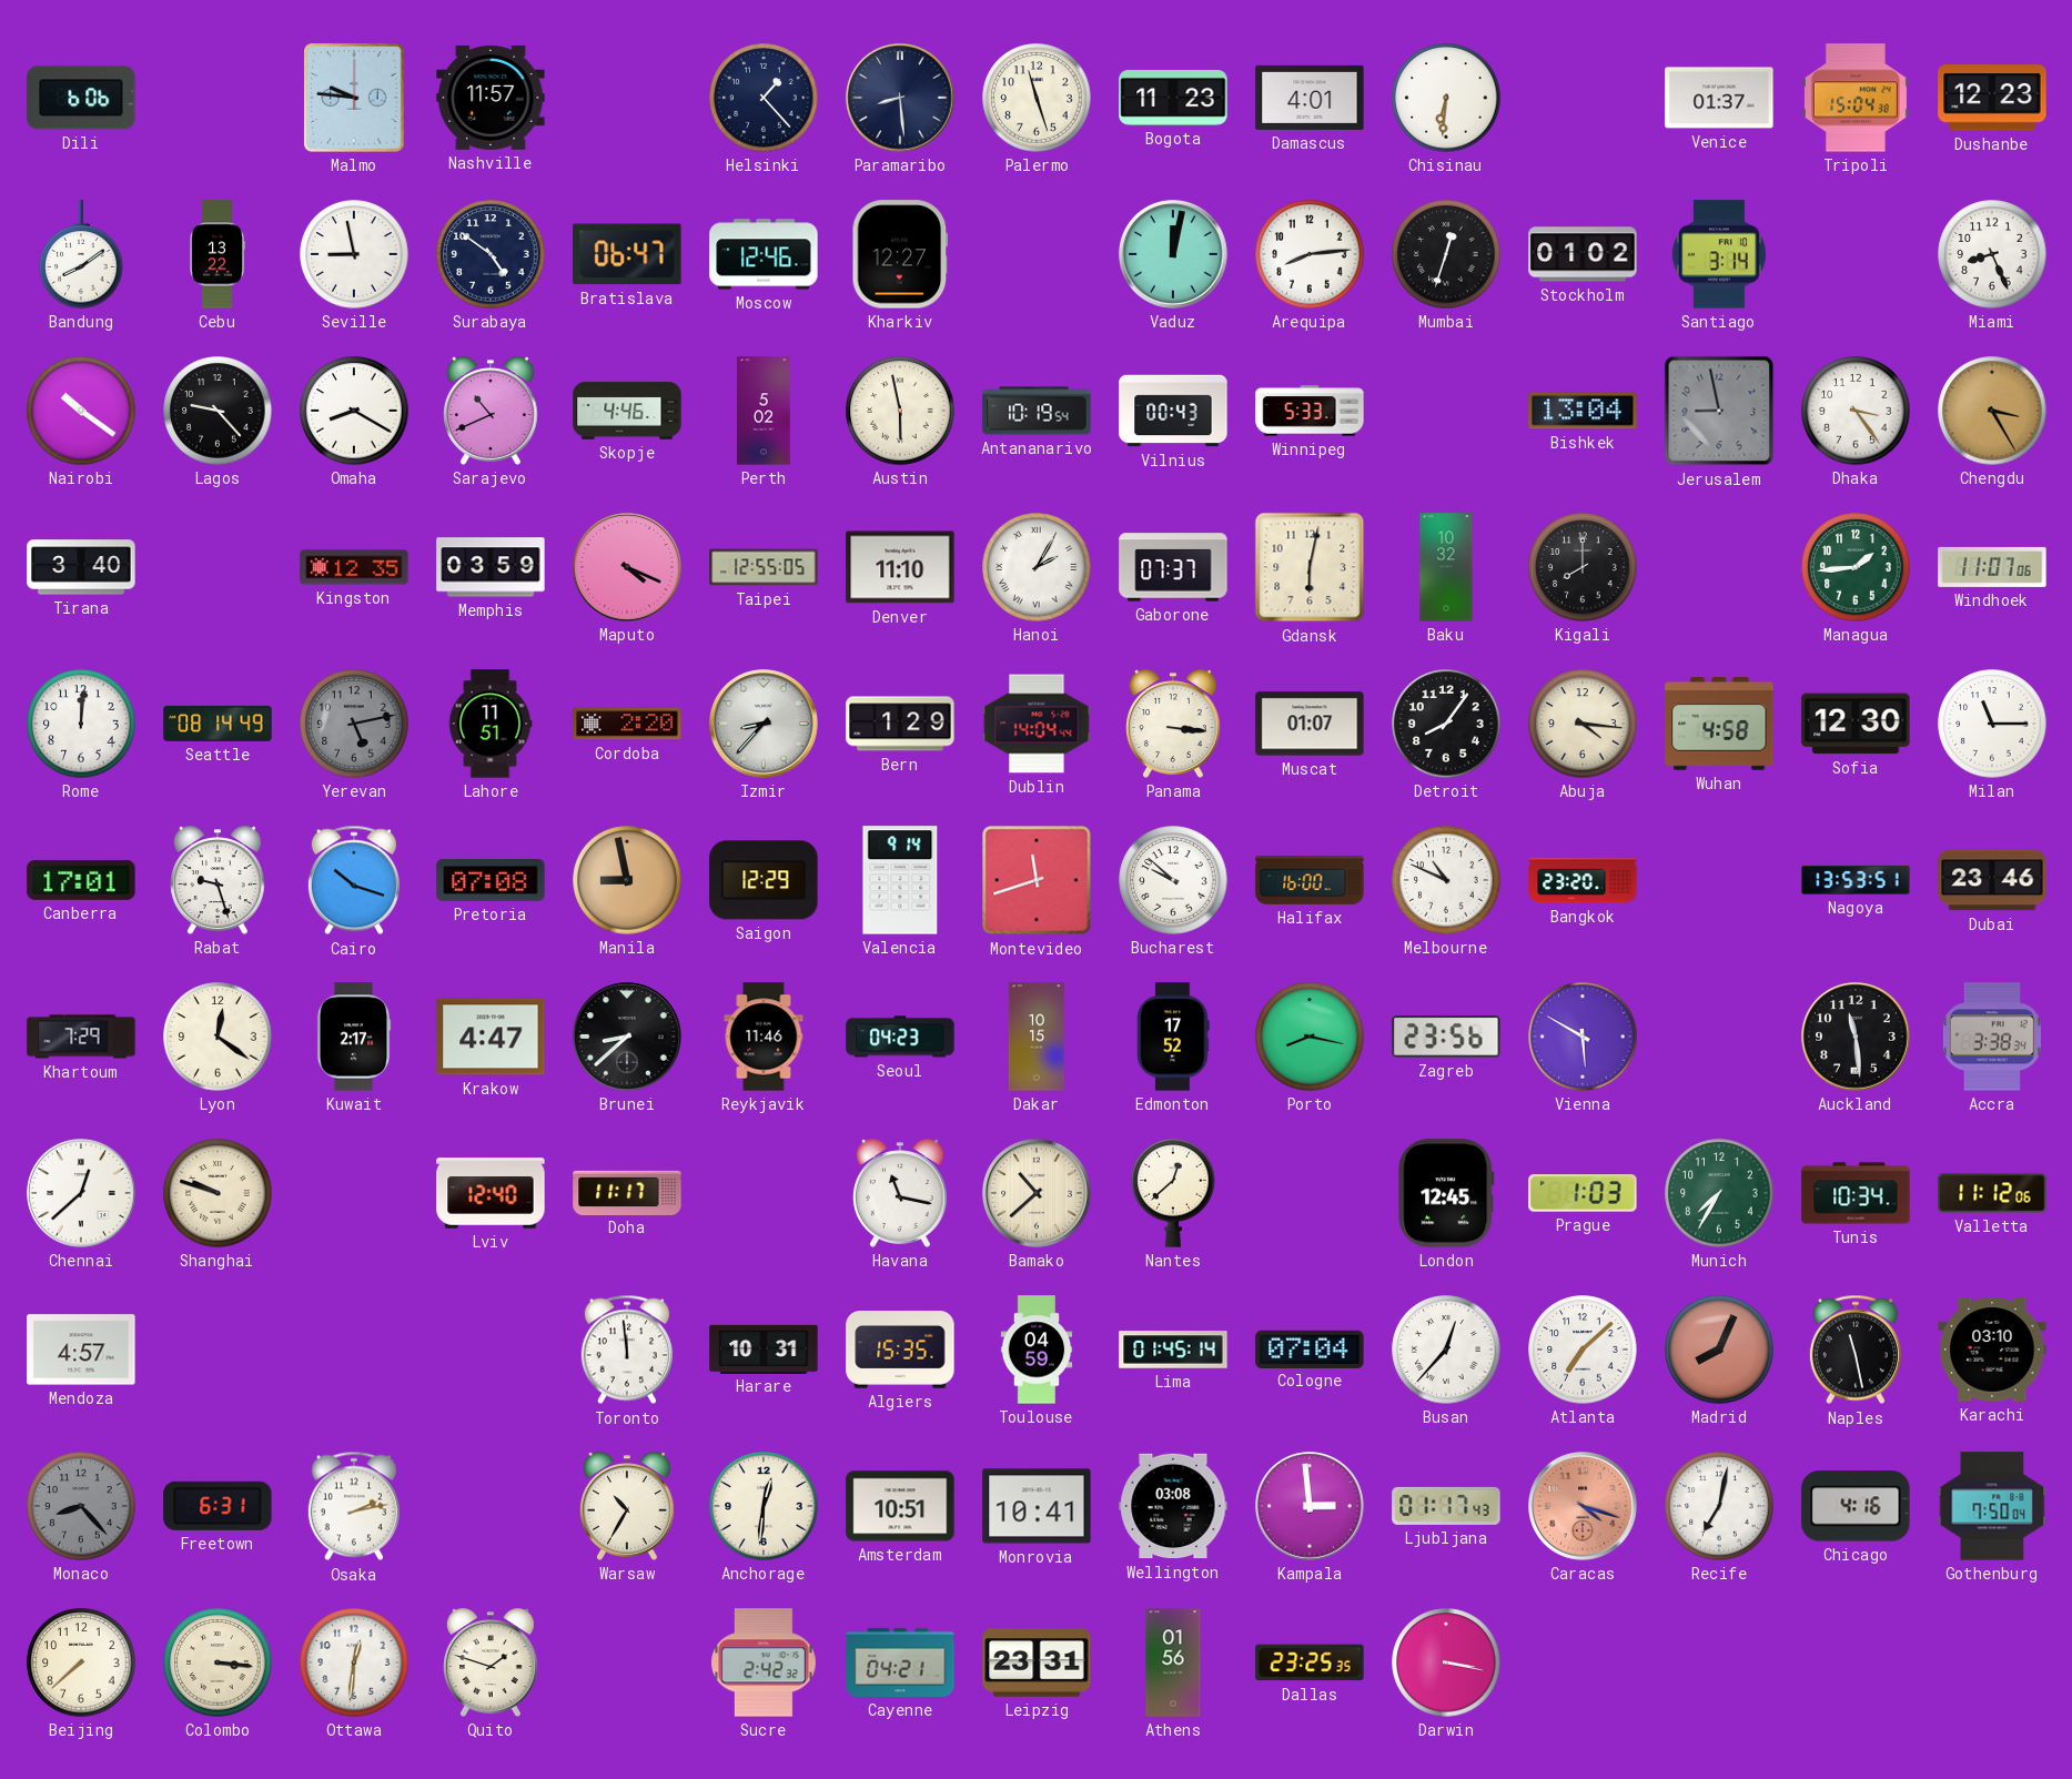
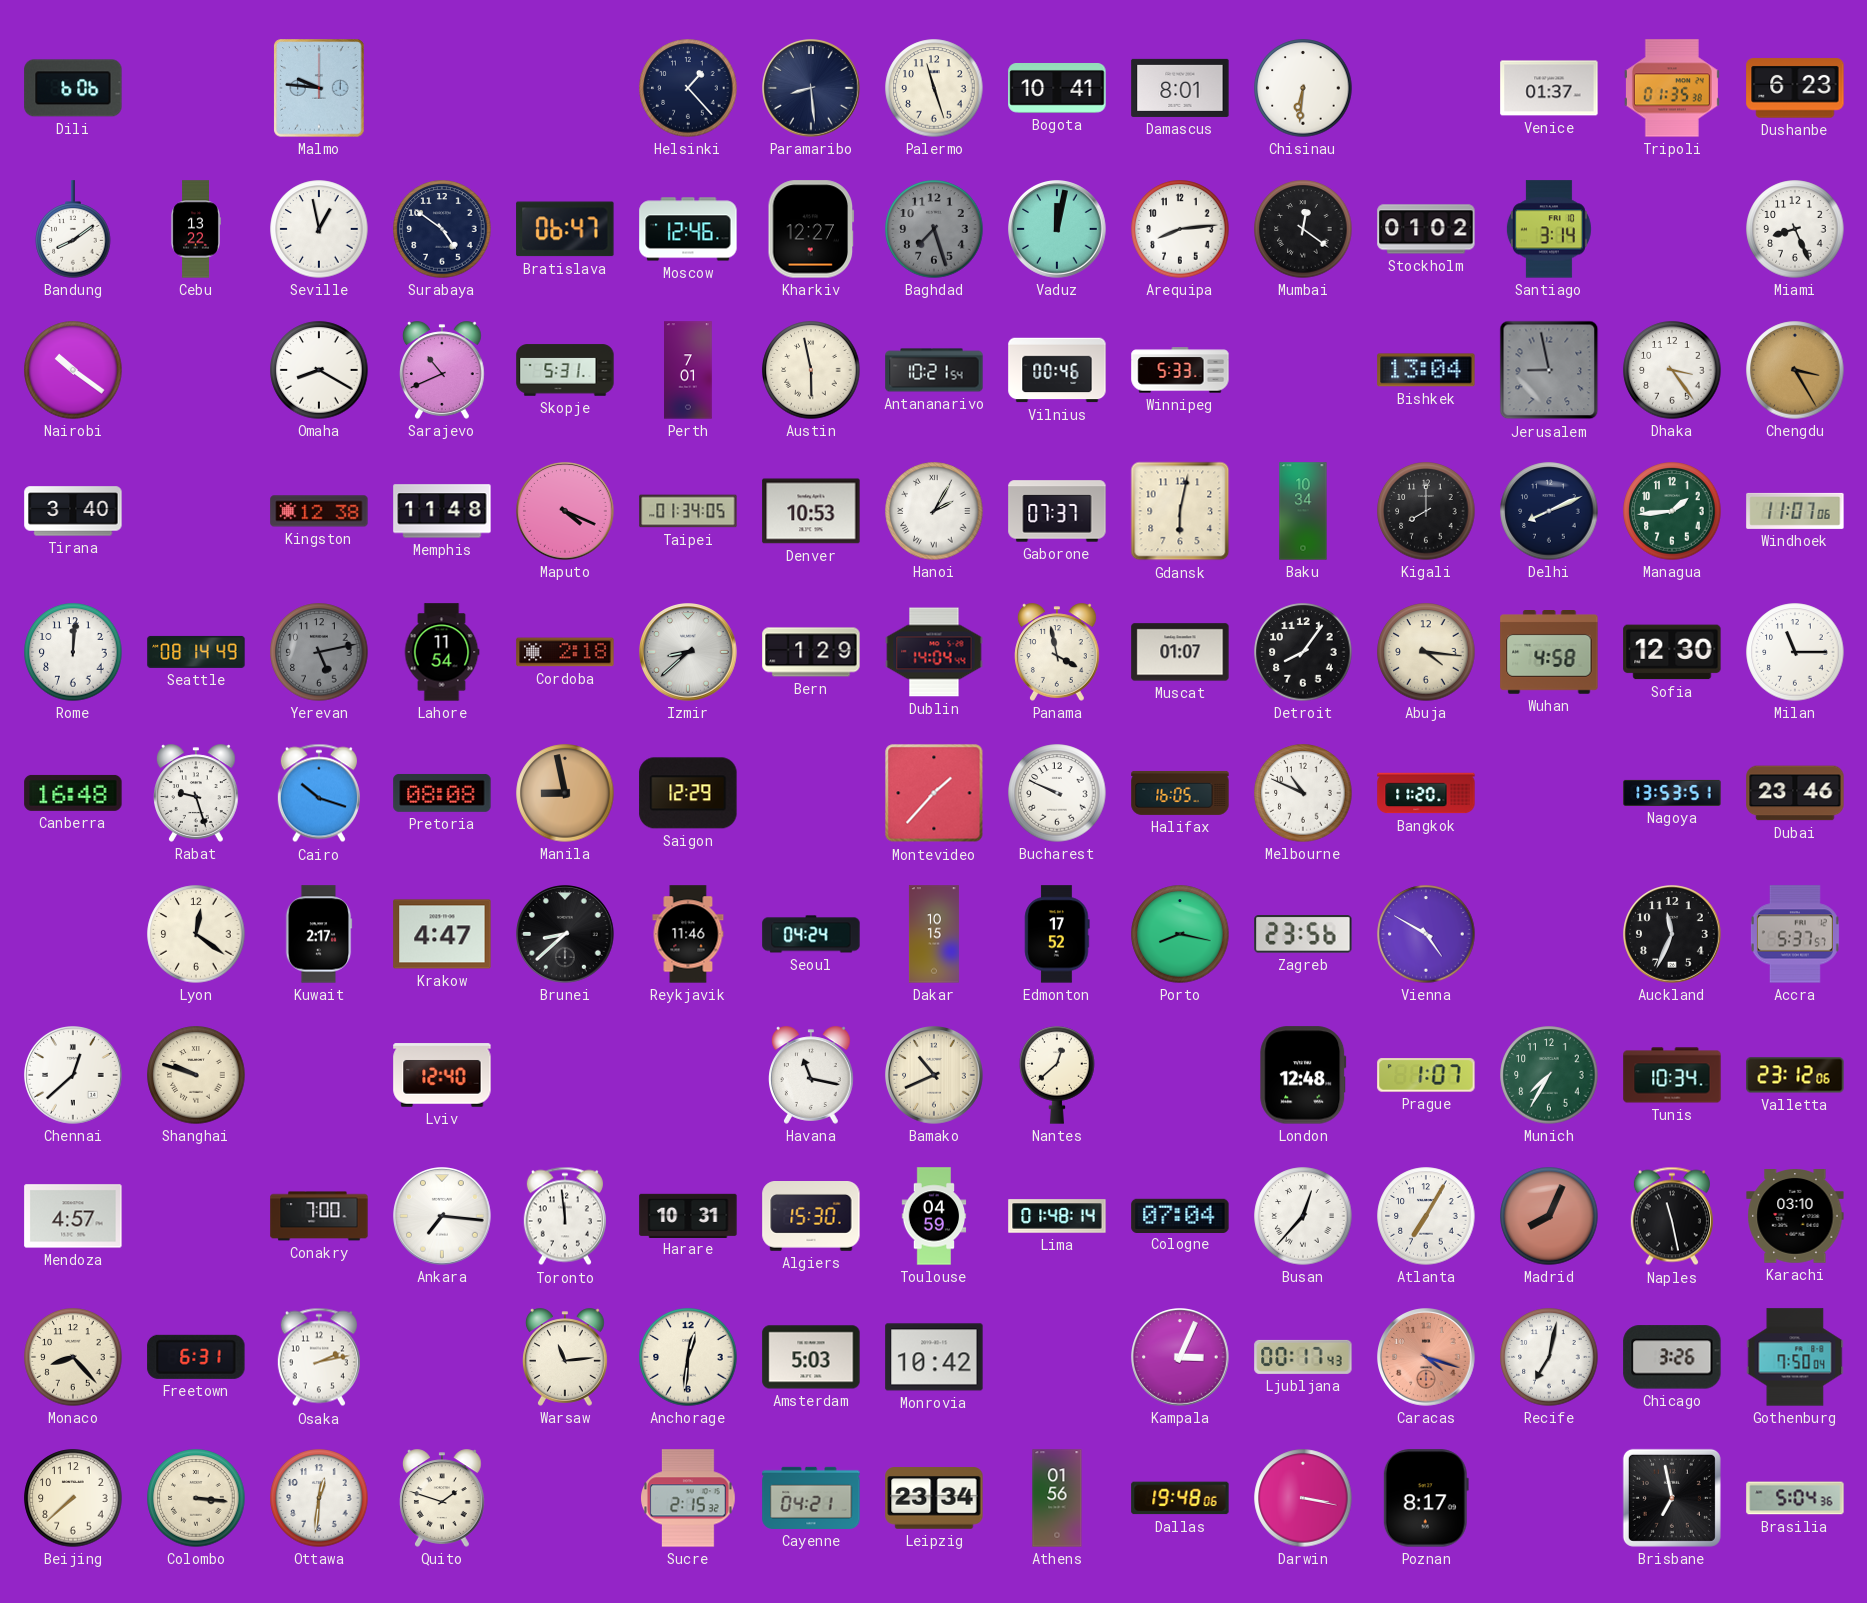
Nashville: 11:57 -> none
Bogota: 11:23 -> 10:41
Damascus: 4:01 -> 8:01
Tripoli: 15:04 -> 01:35
Dushanbe: 12:23 -> 6:23
Seville: 8:58 -> 12:58
Baghdad: none -> 7:27
Mumbai: 12:33 -> 12:21
Lagos: 9:23 -> none
Skopje: 4:46 -> 5:31
Perth: 5:02 -> 7:01
Antananarivo: 10:19 -> 10:21
Vilnius: 00:43 -> 00:46
Kingston: 12:35 -> 12:38
Memphis: 03:59 -> 11:48
Taipei: 12:55 -> 01:34
Denver: 11:10 -> 10:53
Baku: 10:32 -> 10:34
Delhi: none -> 8:11
Lahore: 11:51 -> 11:54
Cordoba: 2:20 -> 2:18
Izmir: 8:37 -> 8:38
Panama: 3:16 -> 3:58
Canberra: 17:01 -> 16:48
Pretoria: 07:08 -> 08:08
Valencia: 9:14 -> none
Montevideo: 11:42 -> 1:37
Bucharest: 9:52 -> 9:49
Halifax: 16:00 -> 16:05
Bangkok: 23:20 -> 11:20
Khartoum: 7:29 -> none
Seoul: 04:23 -> 04:24
Vienna: 5:50 -> 4:50
Auckland: 11:29 -> 11:34
Accra: 3:38 -> 5:37
Doha: 11:17 -> none
Bamako: 10:38 -> 10:41
London: 12:45 -> 12:48
Prague: 1:03 -> 1:07
Valletta: 11:12 -> 23:12
Conakry: none -> 7:00
Ankara: none -> 7:16
Algiers: 15:35 -> 15:30
Lima: 01:45 -> 01:48
Atlanta: 7:08 -> 7:05
Monaco dial: grey -> cream
Warsaw: 10:35 -> 11:14
Amsterdam: 10:51 -> 5:03
Monrovia: 10:41 -> 10:42
Wellington: 03:08 -> none
Kampala: 2:59 -> 3:04
Ljubljana: 01:17 -> 00:17
Chicago: 4:16 -> 3:26
Sucre: 2:42 -> 2:15
Leipzig: 23:31 -> 23:34
Dallas: 23:25 -> 19:48
Poznan: none -> 8:17
Brisbane: none -> 6:58
Brasilia: none -> 5:04
